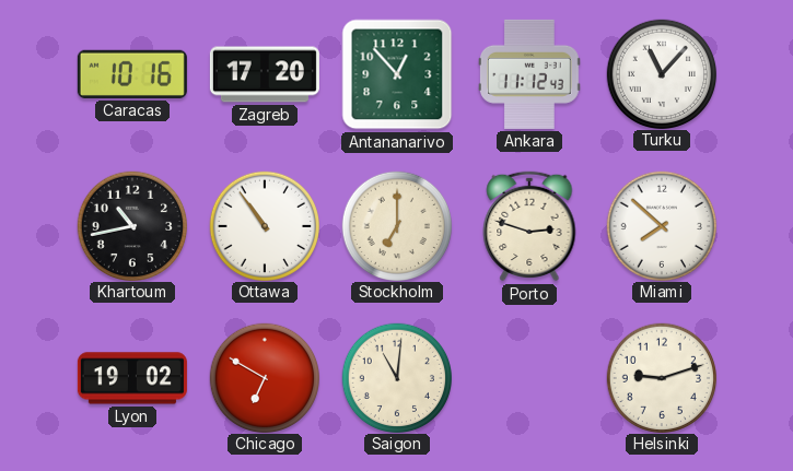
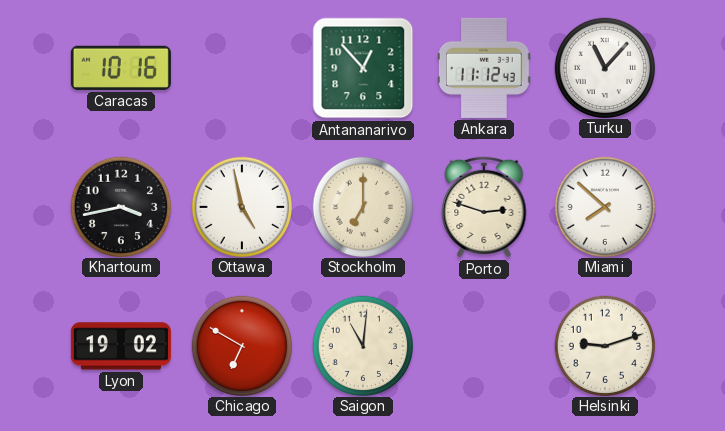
Zagreb: 17:20 -> none
Khartoum: 10:43 -> 3:43
Ottawa: 10:54 -> 4:58
